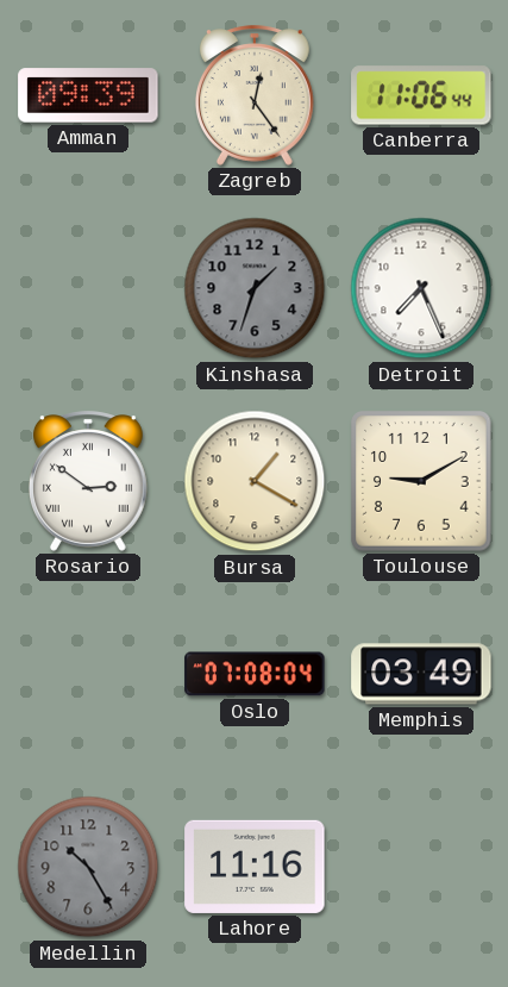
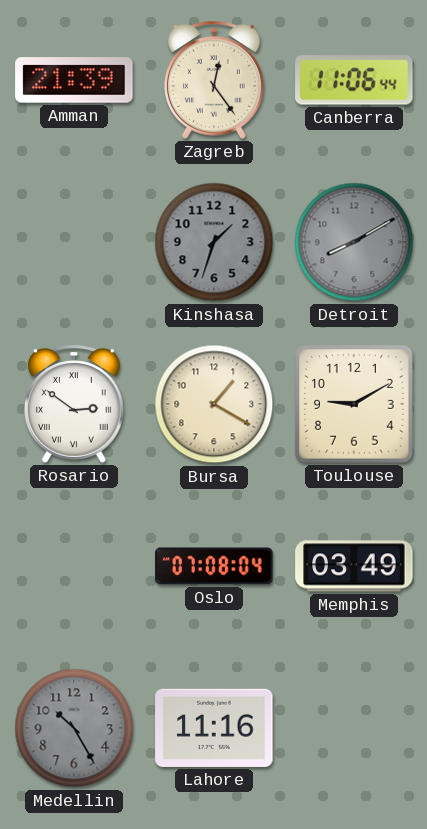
Amman: 09:39 -> 21:39
Detroit: 7:26 -> 8:10
Detroit dial: white -> grey
